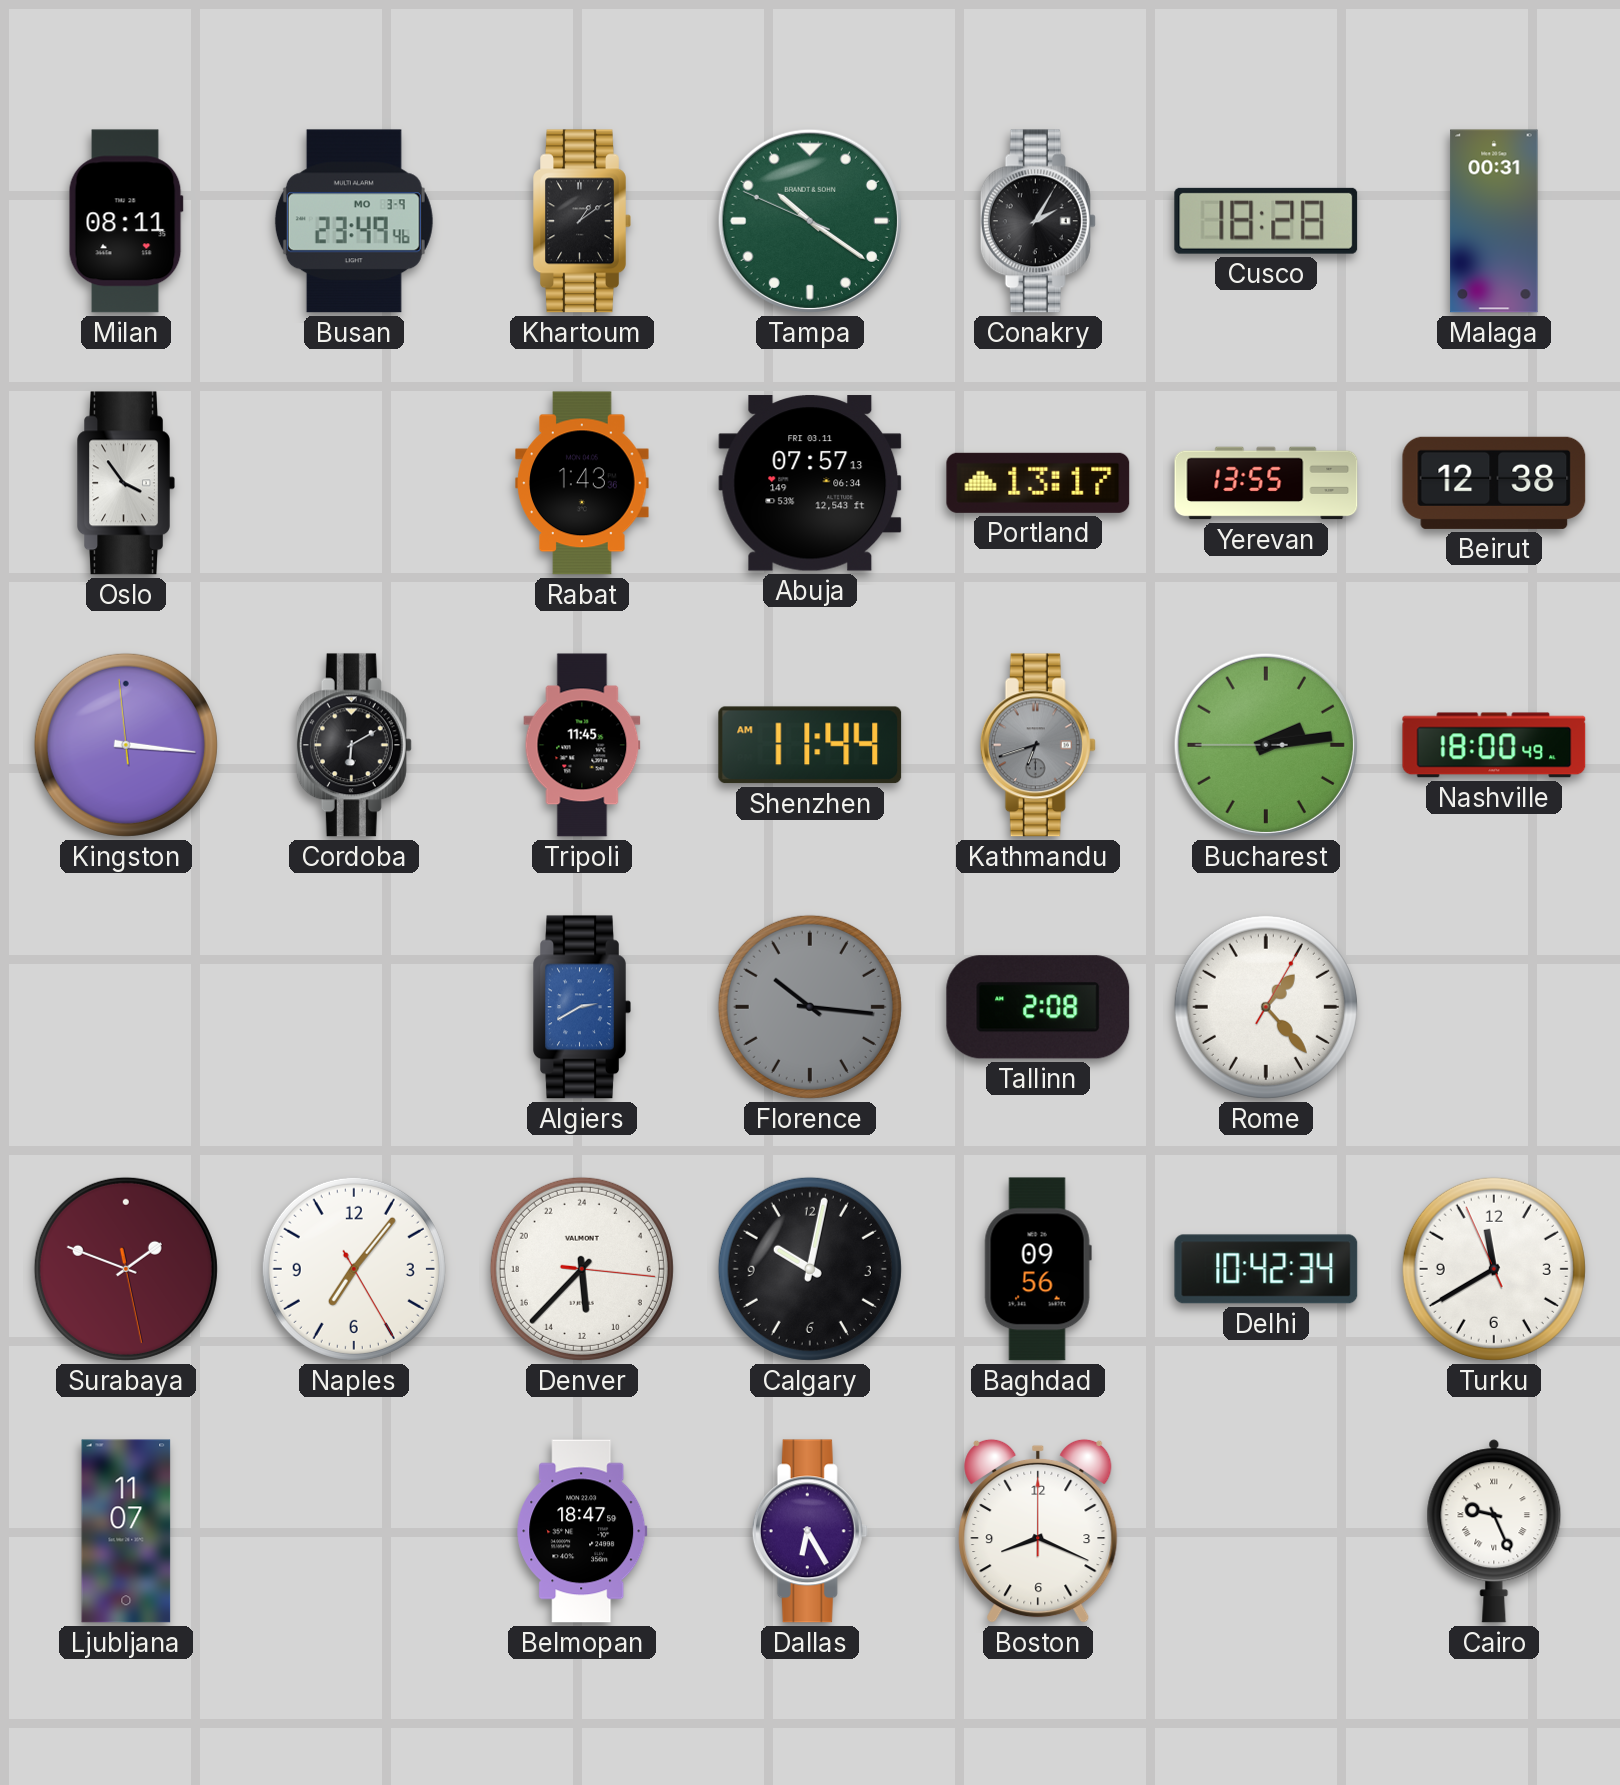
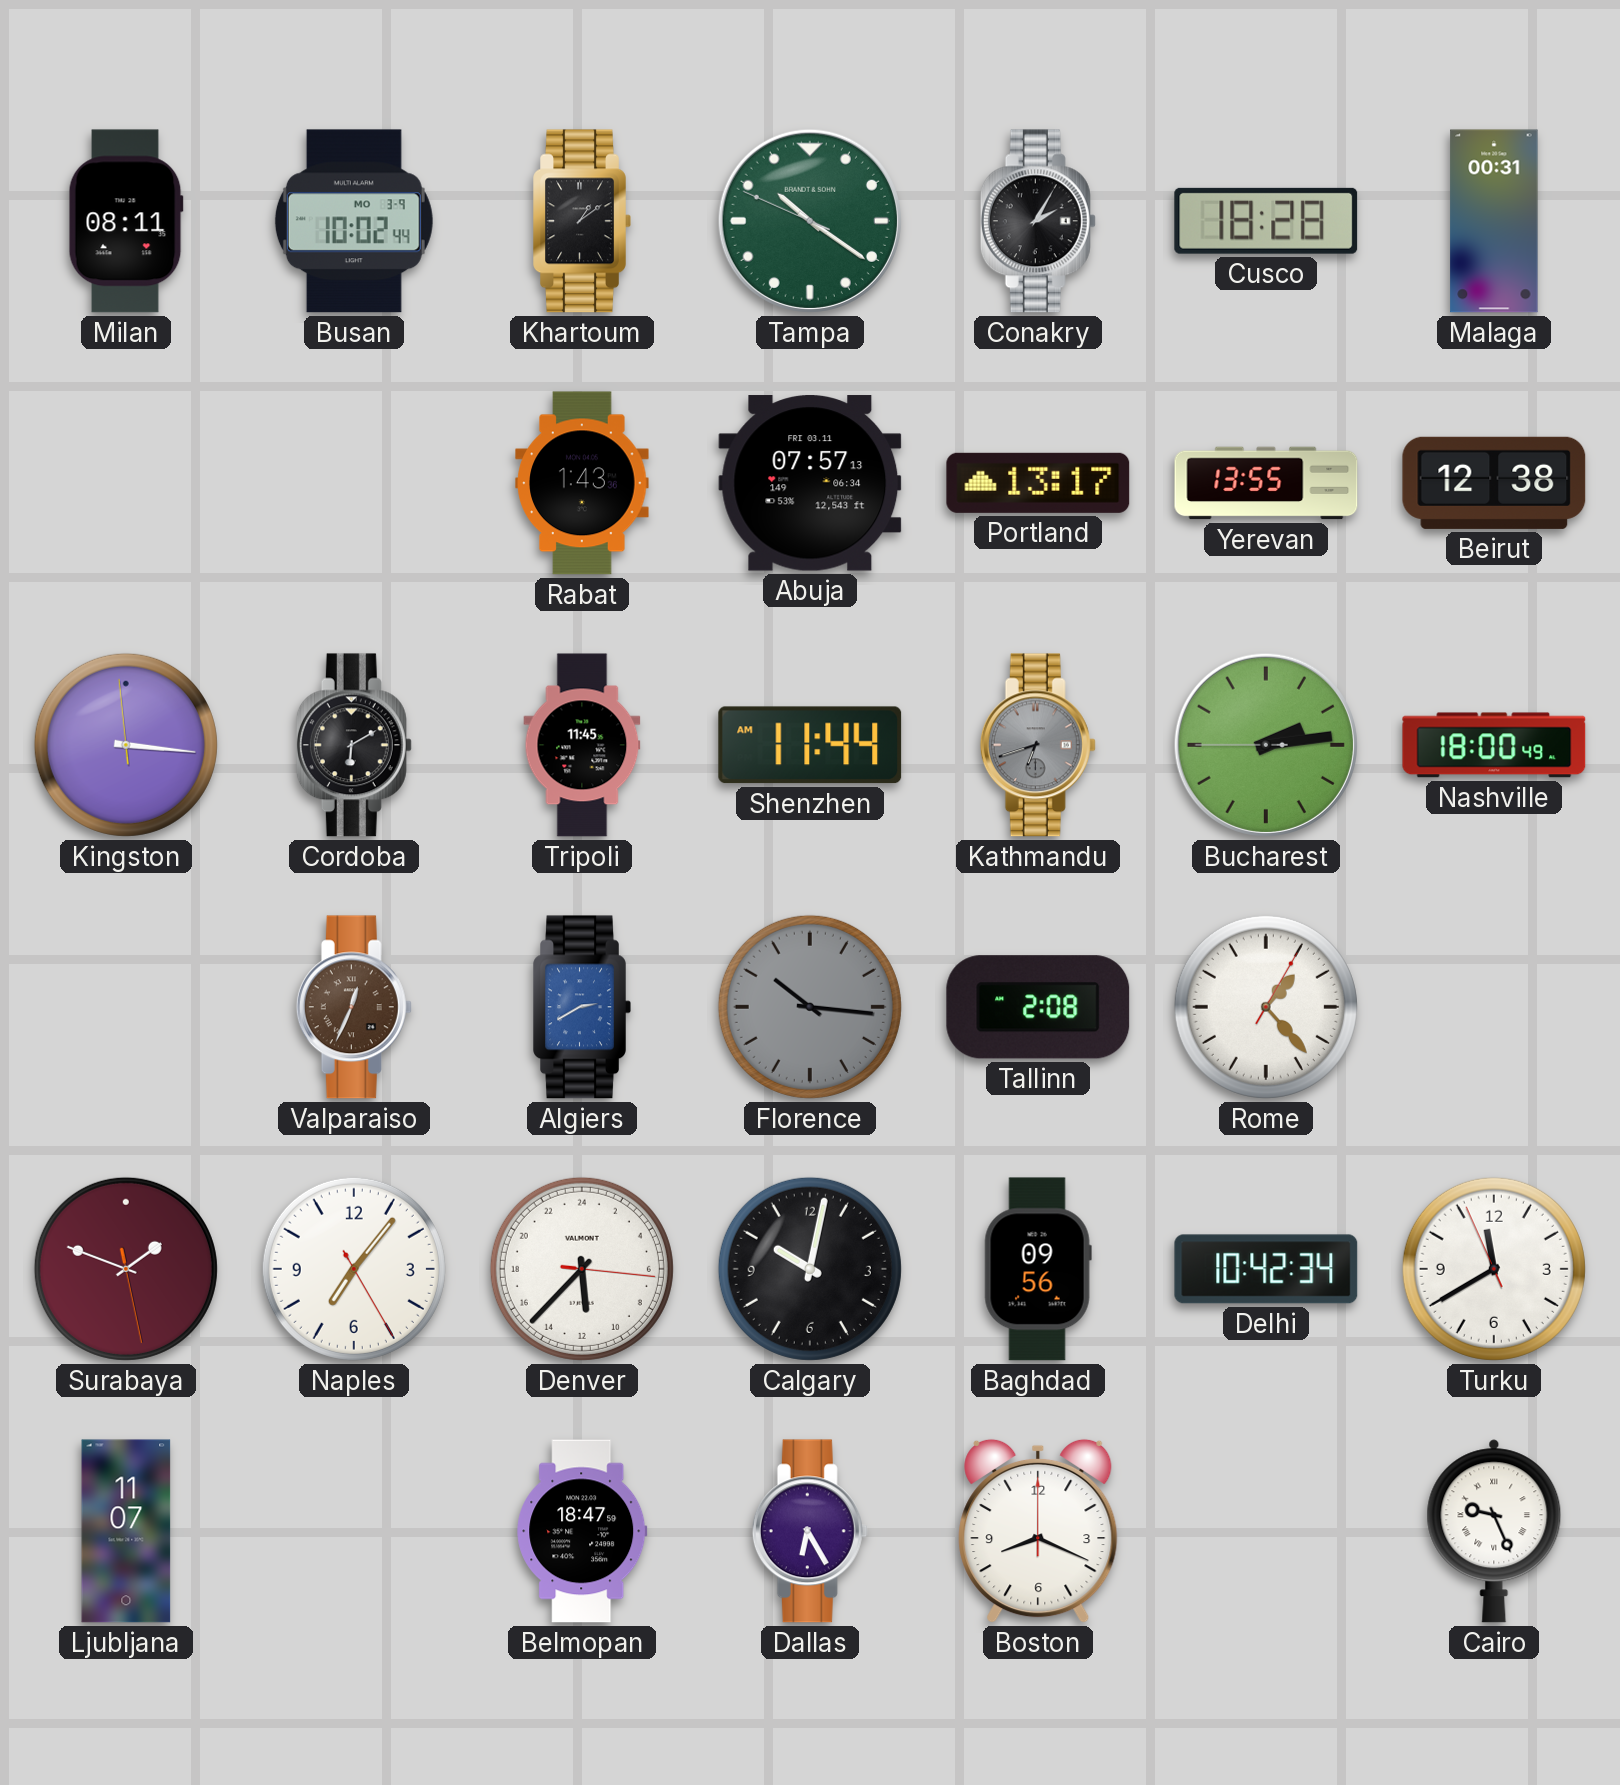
Busan: 23:49 -> 10:02
Oslo: 3:54 -> none
Valparaiso: none -> 12:34
